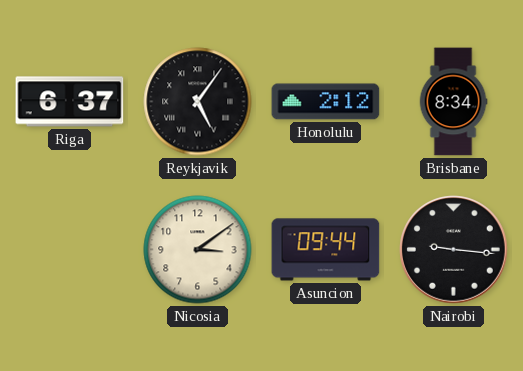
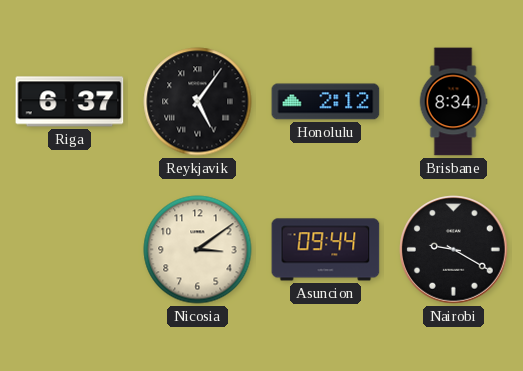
Nairobi: 9:16 -> 9:20
